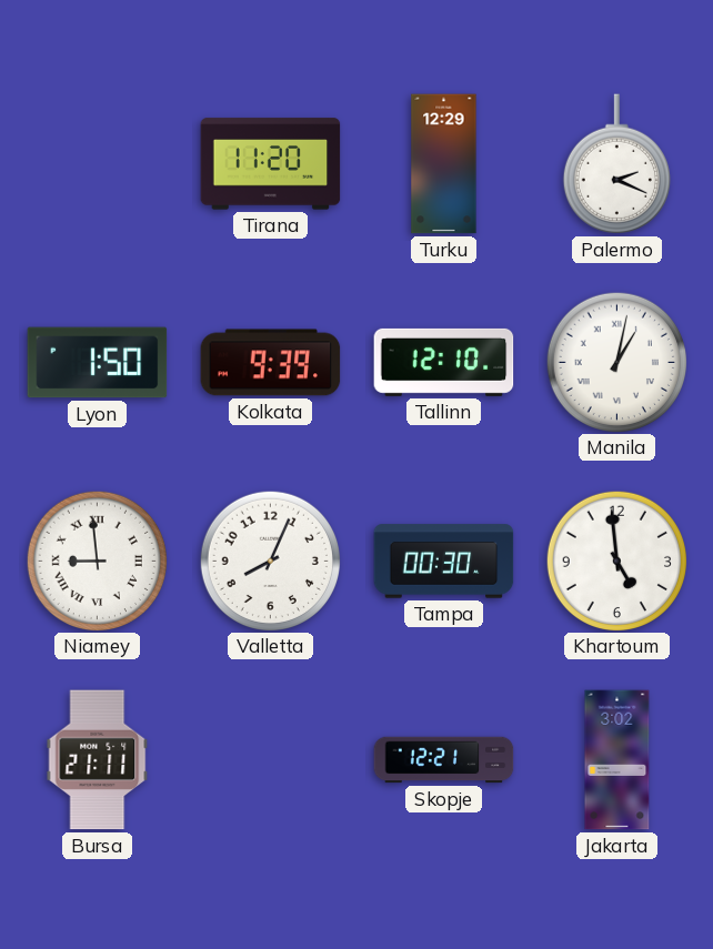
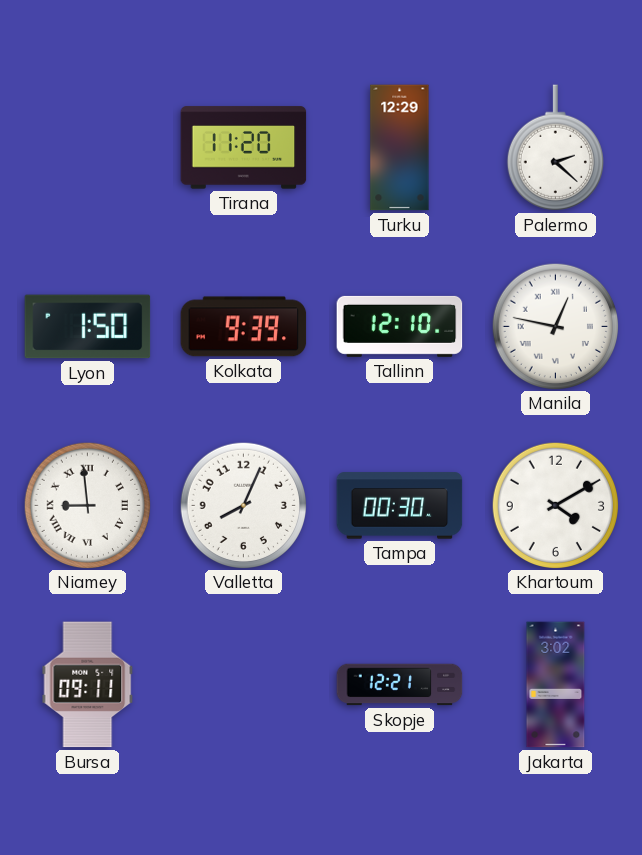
Palermo: 2:19 -> 2:22
Manila: 1:02 -> 12:47
Khartoum: 4:59 -> 4:10
Bursa: 21:11 -> 09:11
